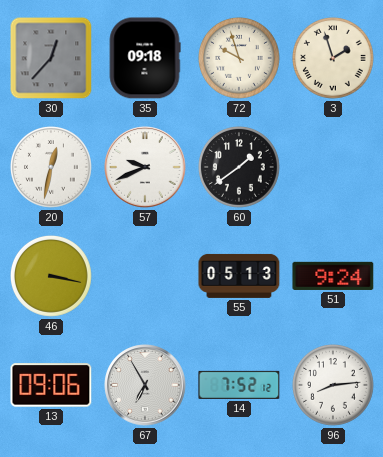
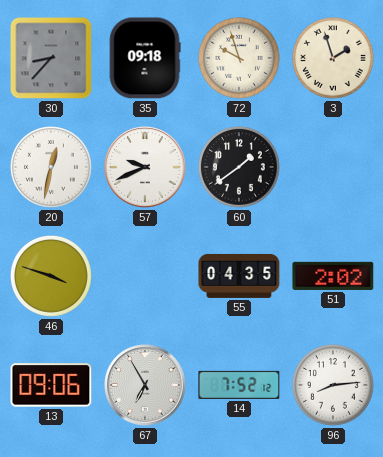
30: 12:37 -> 8:37
46: 3:17 -> 3:48
55: 05:13 -> 04:35
51: 9:24 -> 2:02
